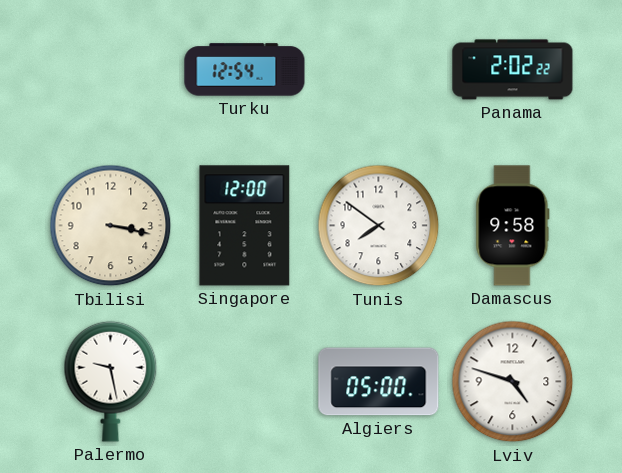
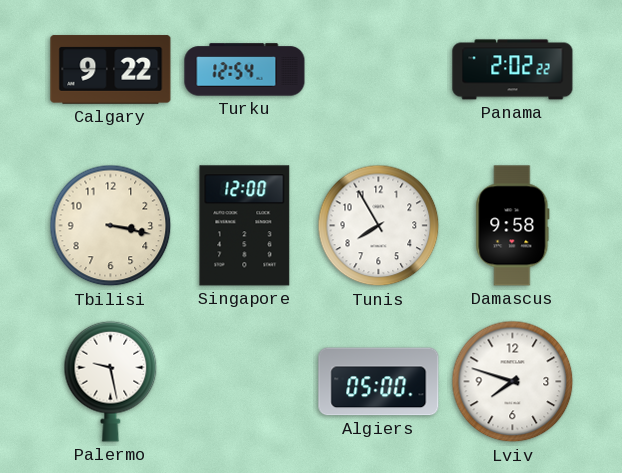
Calgary: none -> 9:22
Tunis: 7:51 -> 7:55
Lviv: 4:48 -> 7:48
